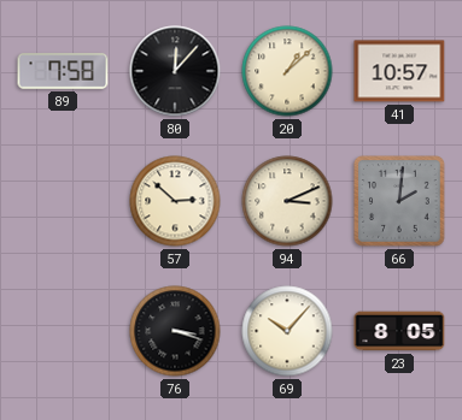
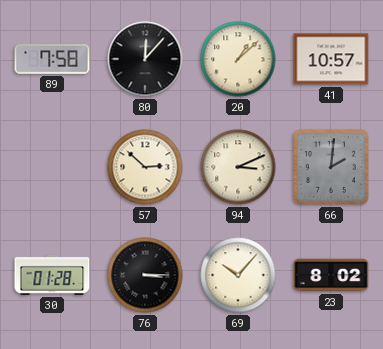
30: none -> 01:28
76: 3:18 -> 3:15
23: 8:05 -> 8:02
